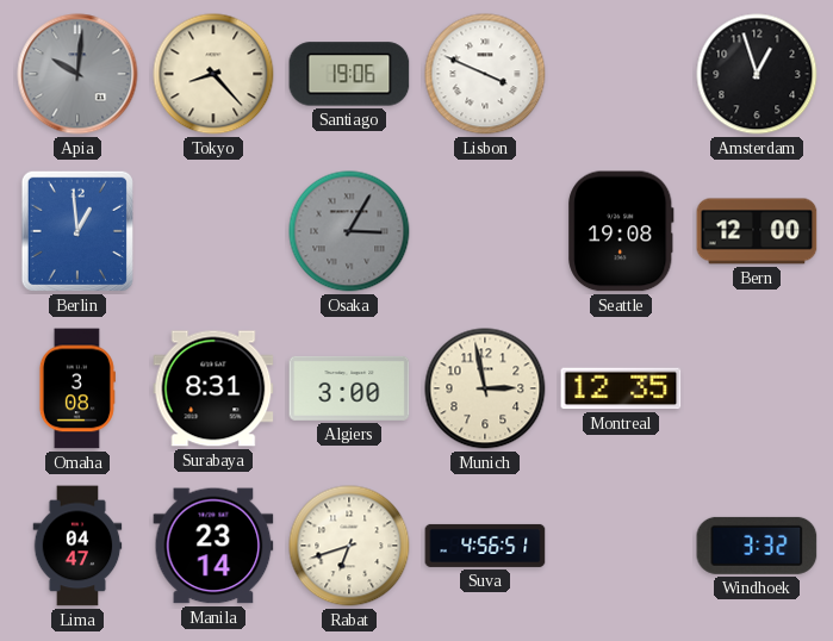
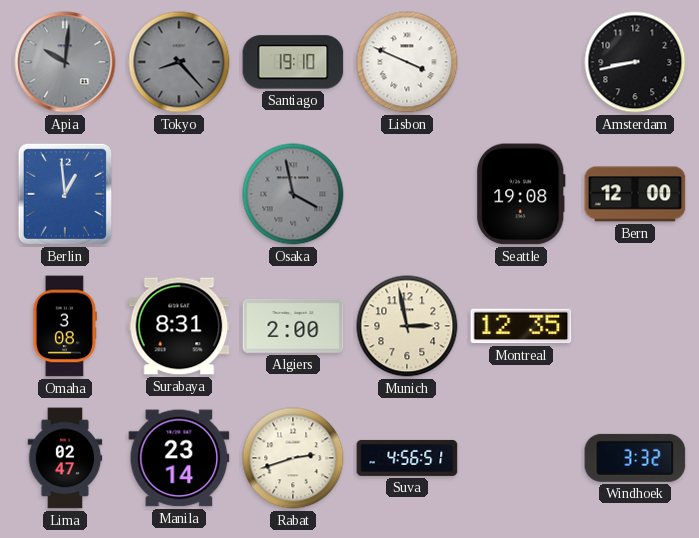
Tokyo dial: cream -> grey
Santiago: 19:06 -> 19:10
Amsterdam: 12:57 -> 8:43
Osaka: 3:05 -> 3:58
Algiers: 3:00 -> 2:00
Lima: 04:47 -> 02:47
Rabat: 6:42 -> 2:42
